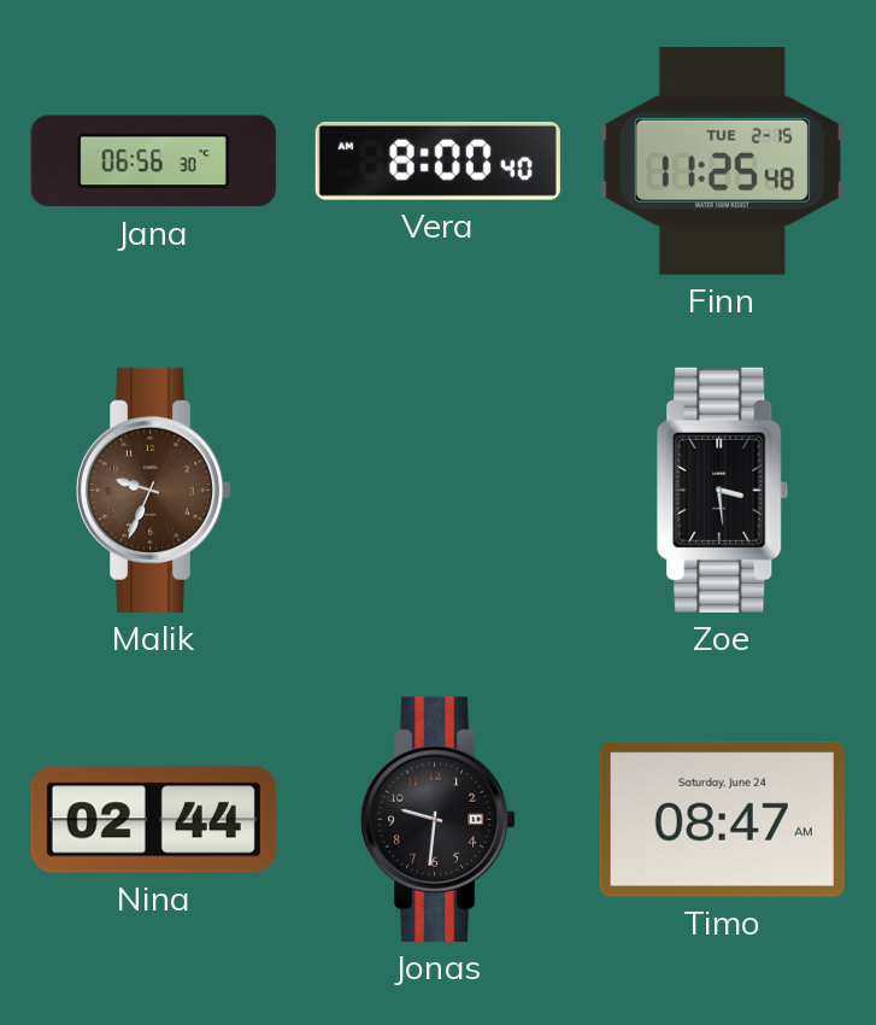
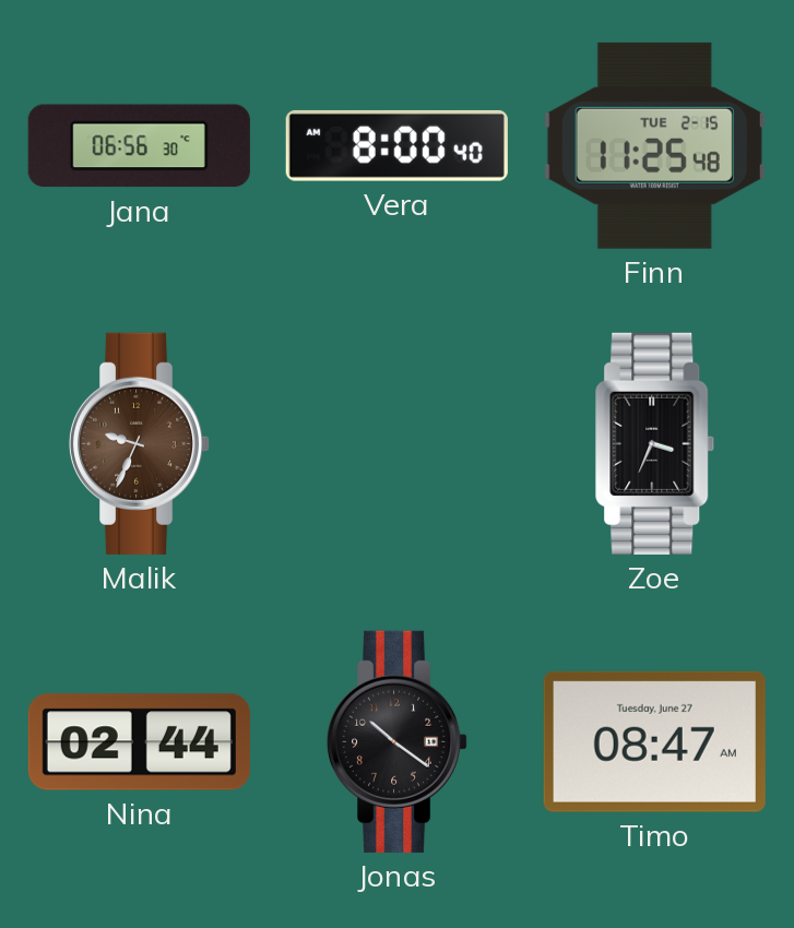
Zoe: 3:29 -> 3:34
Jonas: 9:31 -> 10:21
Timo date: Saturday, June 24 -> Tuesday, June 27
